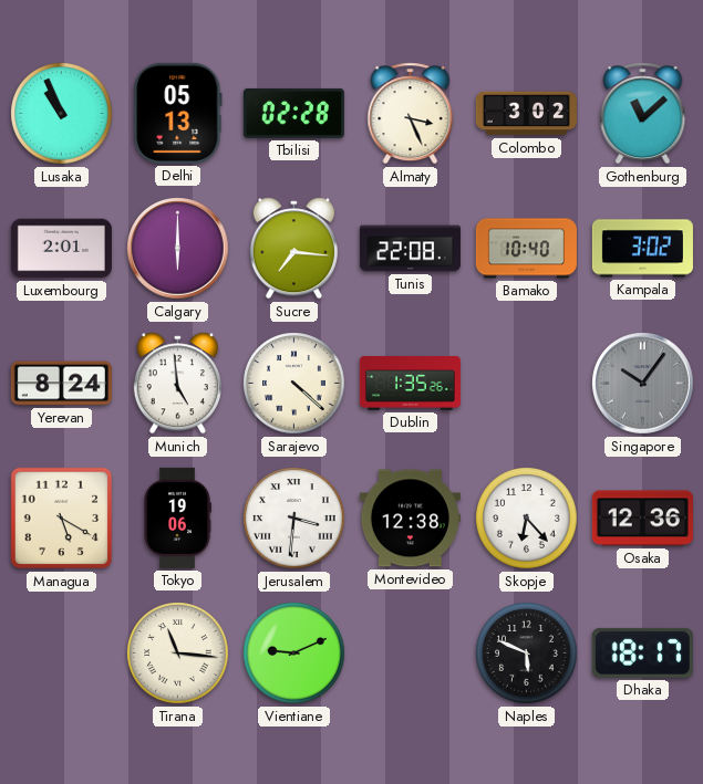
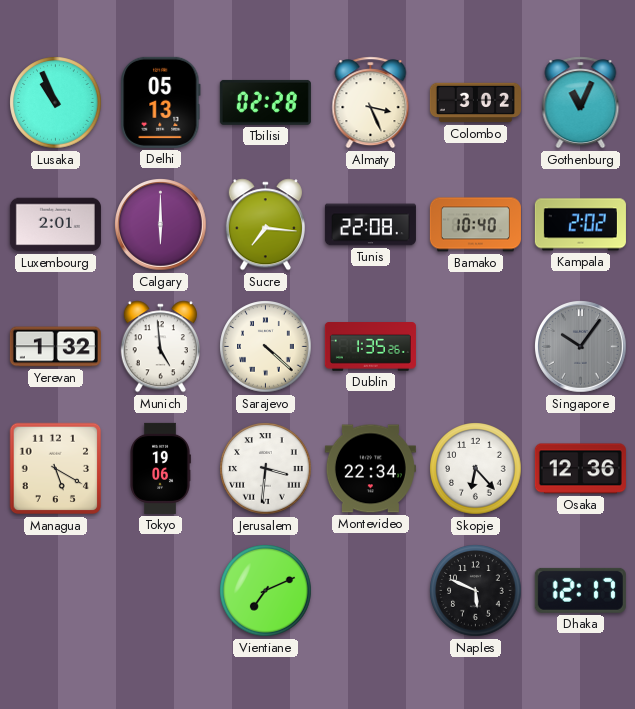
Gothenburg: 11:08 -> 11:04
Kampala: 3:02 -> 2:02
Yerevan: 8:24 -> 1:32
Montevideo: 12:38 -> 22:34
Tirana: 11:16 -> none
Vientiane: 9:11 -> 7:11
Dhaka: 18:17 -> 12:17
